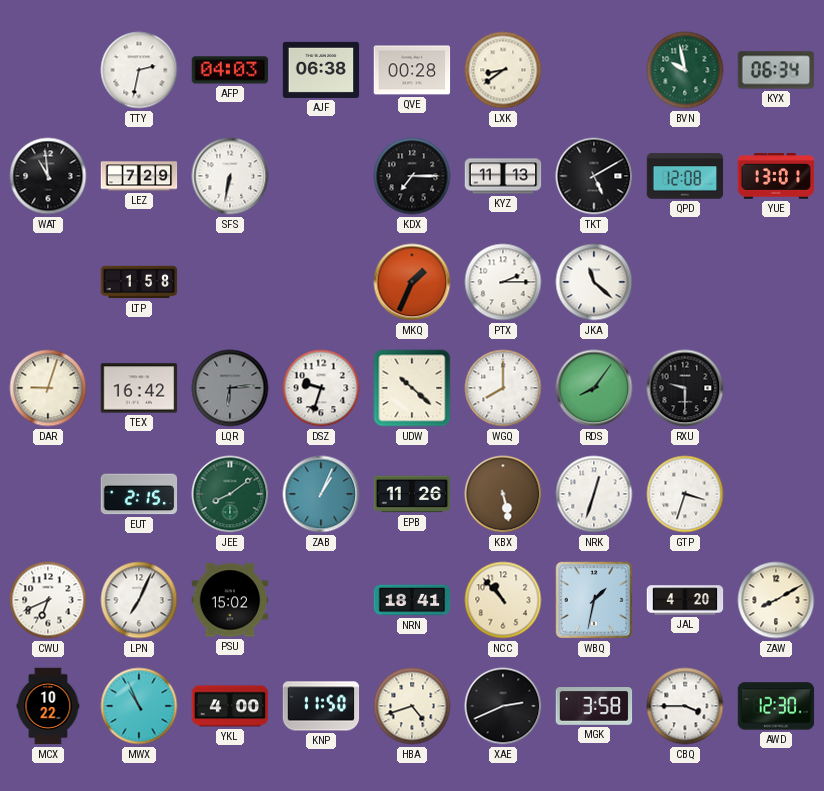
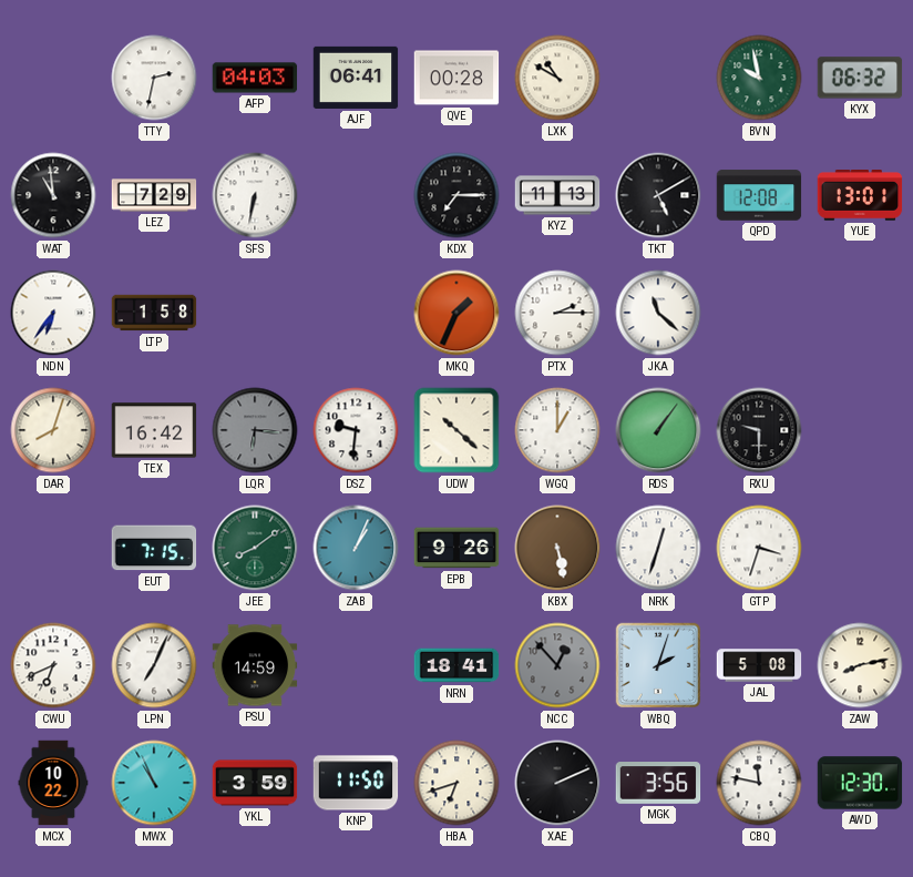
AJF: 06:38 -> 06:41
LXK: 8:39 -> 10:50
KYX: 06:34 -> 06:32
NDN: none -> 6:36
DAR: 9:03 -> 8:03
LQR: 6:14 -> 6:16
DSZ: 9:33 -> 9:31
WGQ: 8:00 -> 1:00
RDS: 8:06 -> 1:06
EUT: 2:15 -> 7:15
EPB: 11:26 -> 9:26
PSU: 15:02 -> 14:59
NCC: 10:53 -> 12:53
NCC dial: cream -> grey
WBQ: 1:32 -> 2:03
JAL: 4:20 -> 5:08
ZAW: 8:10 -> 8:13
YKL: 4:00 -> 3:59
HBA: 4:42 -> 6:42
XAE: 2:41 -> 2:11
MGK: 3:58 -> 3:56
CBQ: 3:45 -> 11:47
